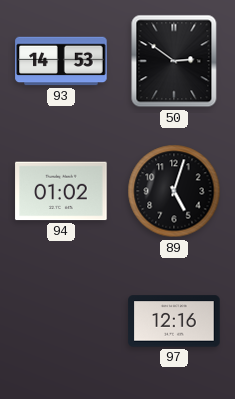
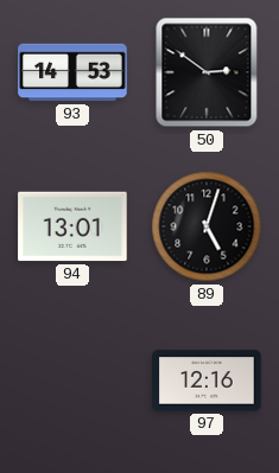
94: 01:02 -> 13:01
